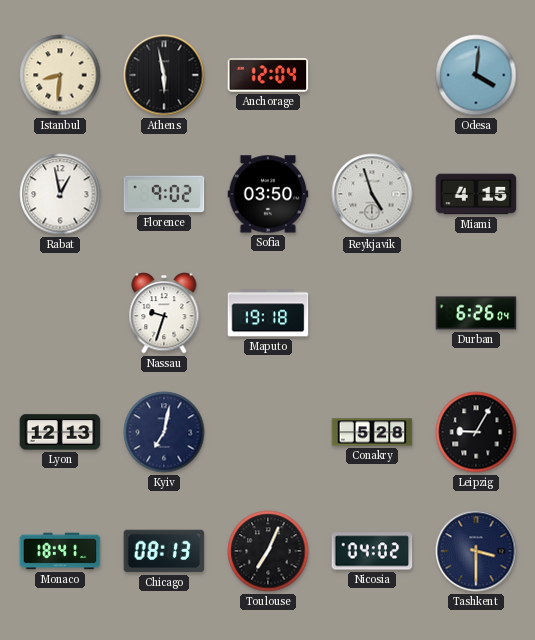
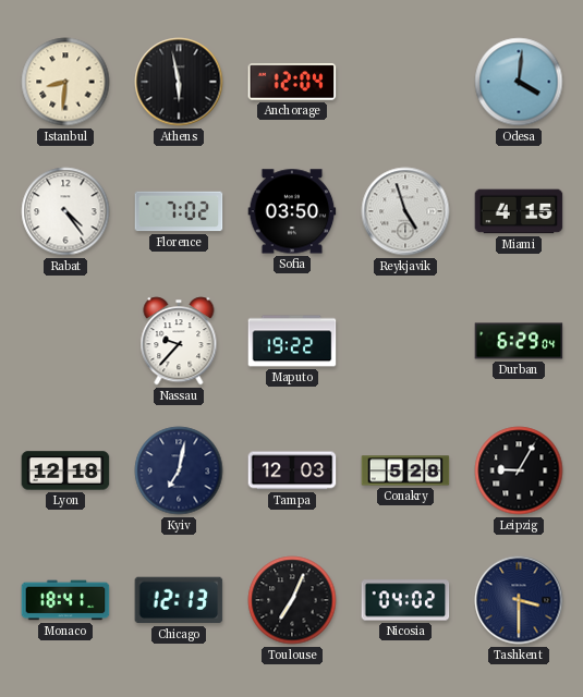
Rabat: 12:58 -> 4:24
Florence: 9:02 -> 7:02
Nassau: 9:33 -> 9:37
Maputo: 19:18 -> 19:22
Durban: 6:26 -> 6:29
Lyon: 12:13 -> 12:18
Tampa: none -> 12:03
Chicago: 08:13 -> 12:13
